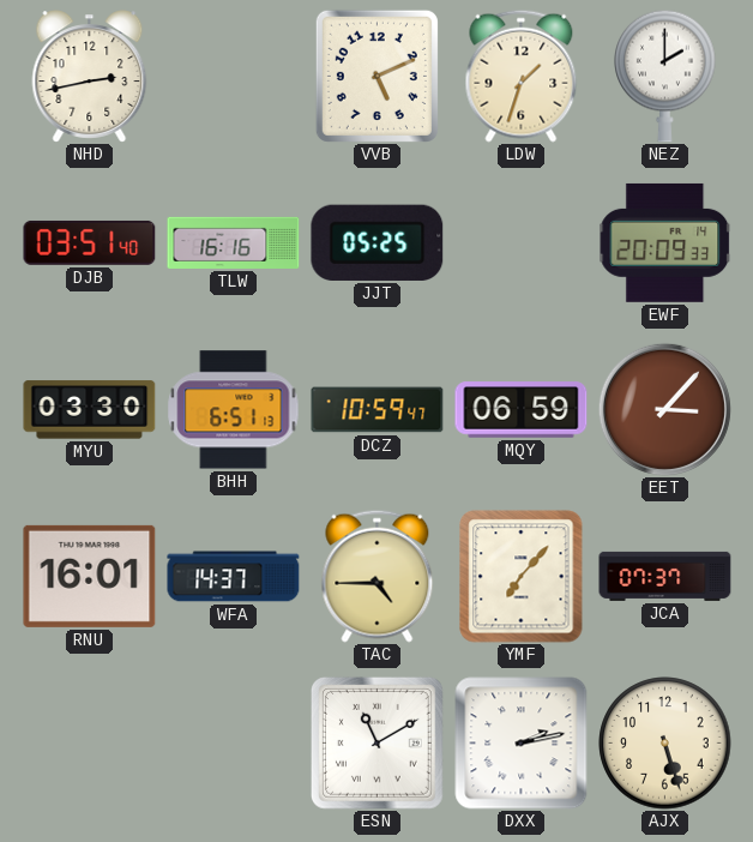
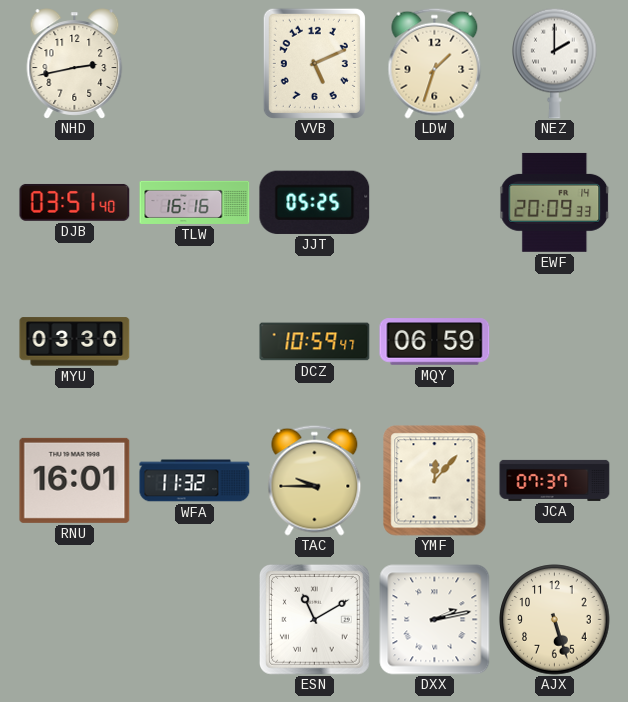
BHH: 6:51 -> none
EET: 3:07 -> none
WFA: 14:37 -> 11:32
TAC: 4:45 -> 9:45
YMF: 7:07 -> 12:07
